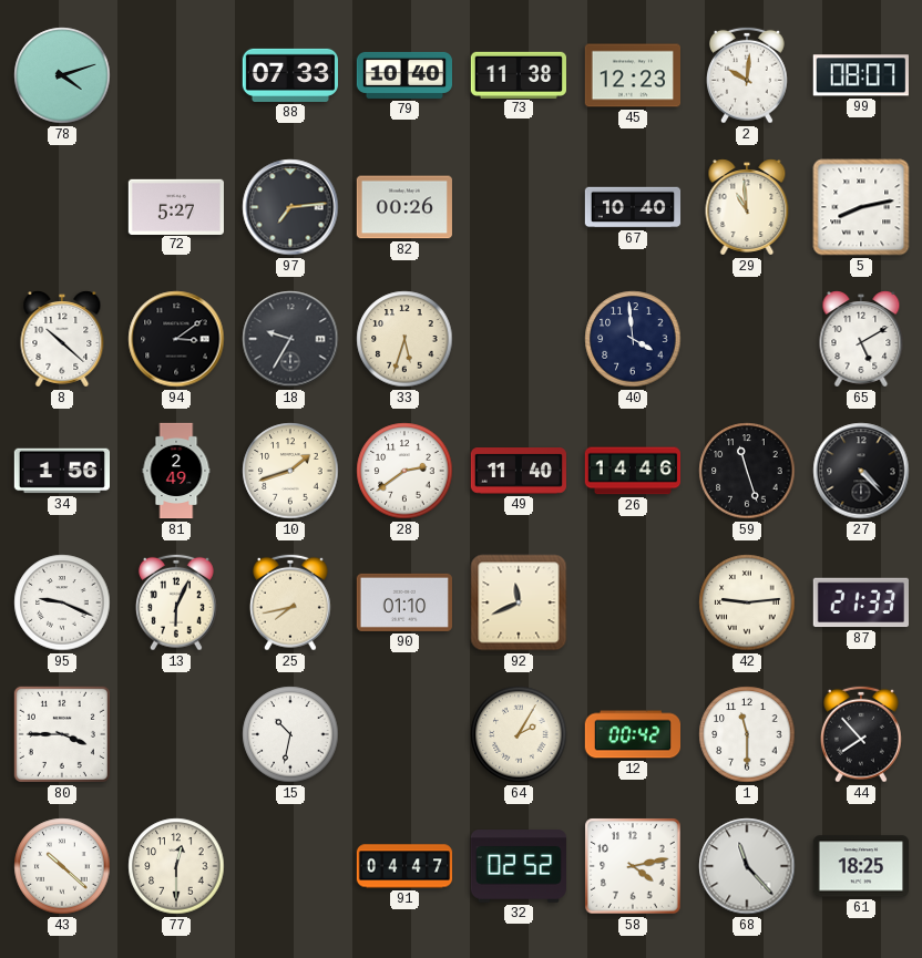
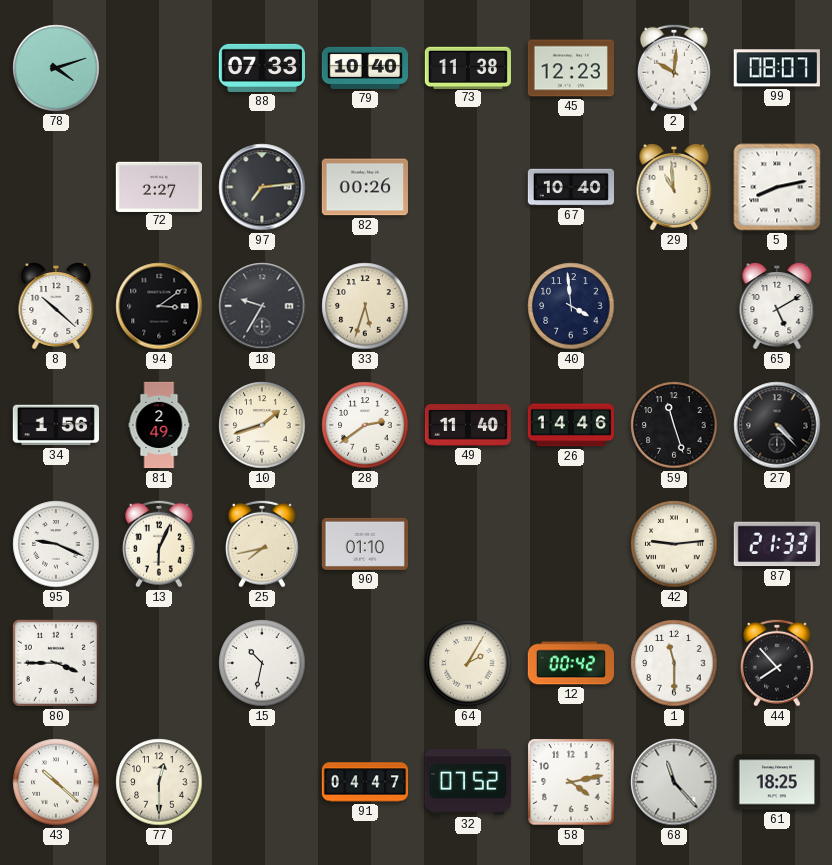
72: 5:27 -> 2:27
92: 11:41 -> none
32: 02:52 -> 07:52
